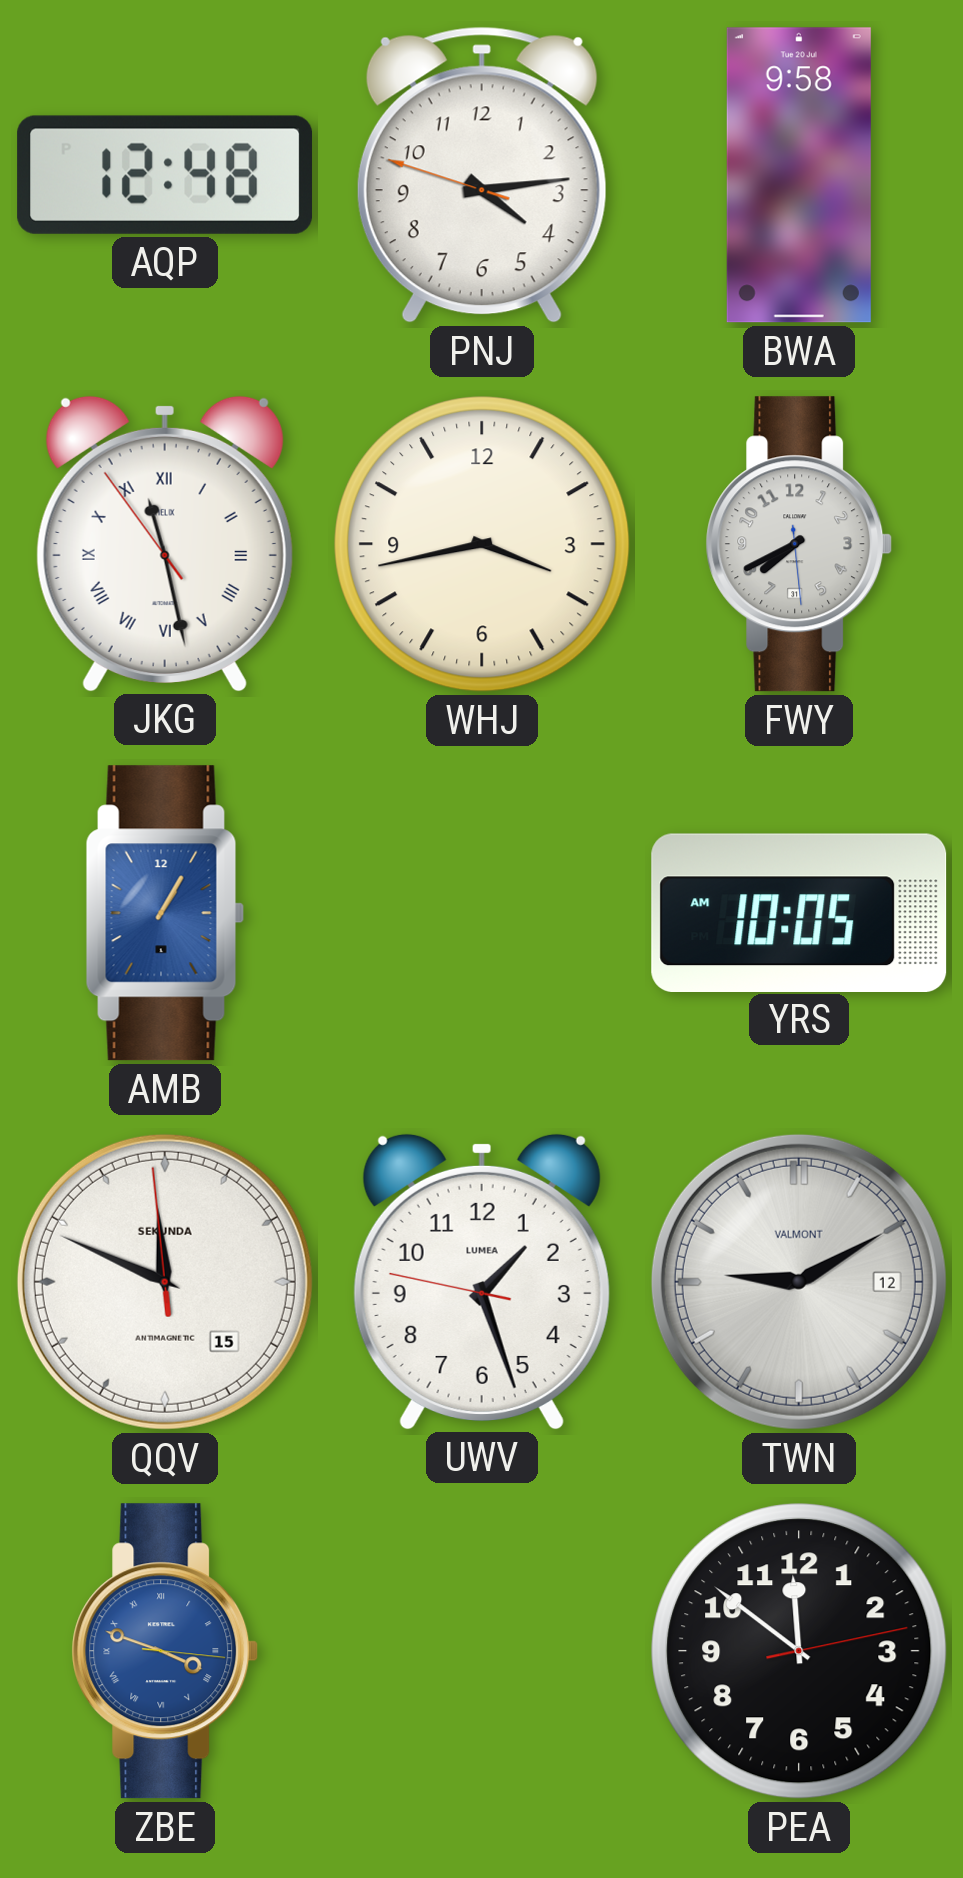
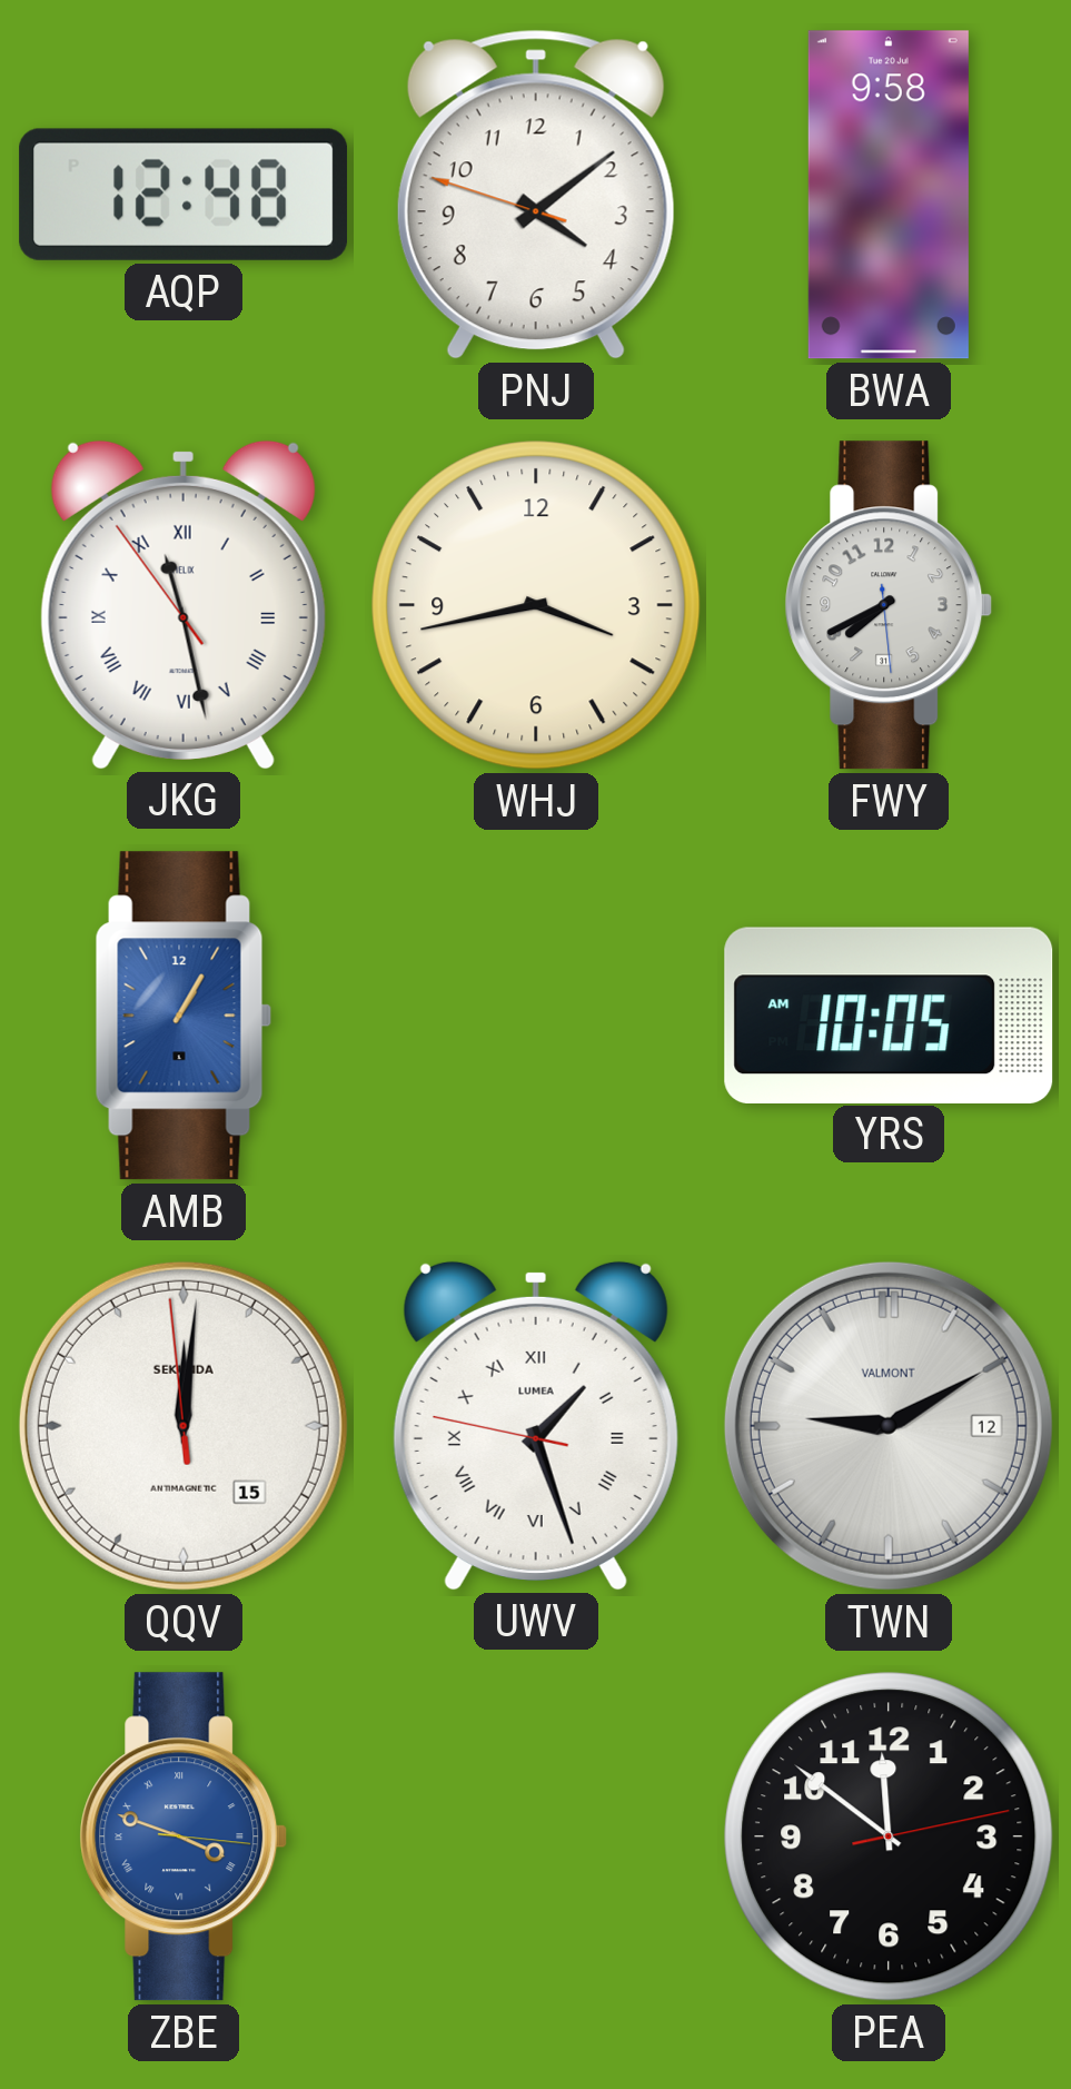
PNJ: 4:13 -> 4:08
QQV: 11:48 -> 12:00
UWV numerals: Arabic -> Roman
